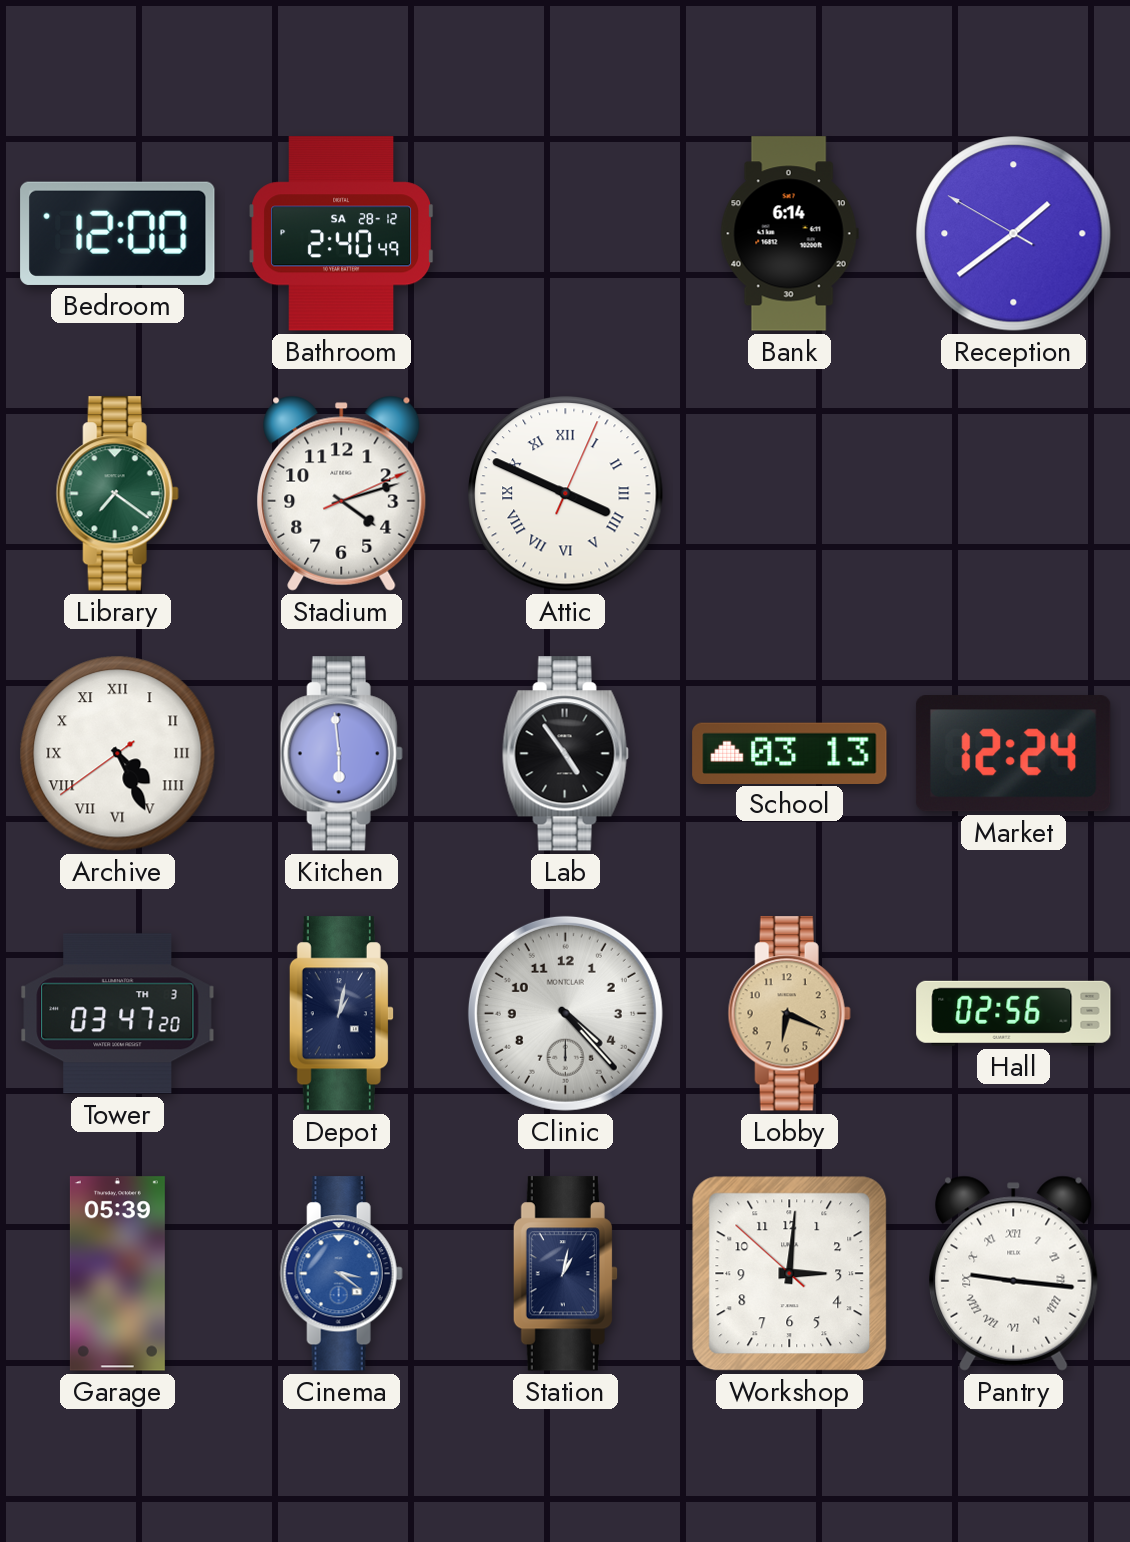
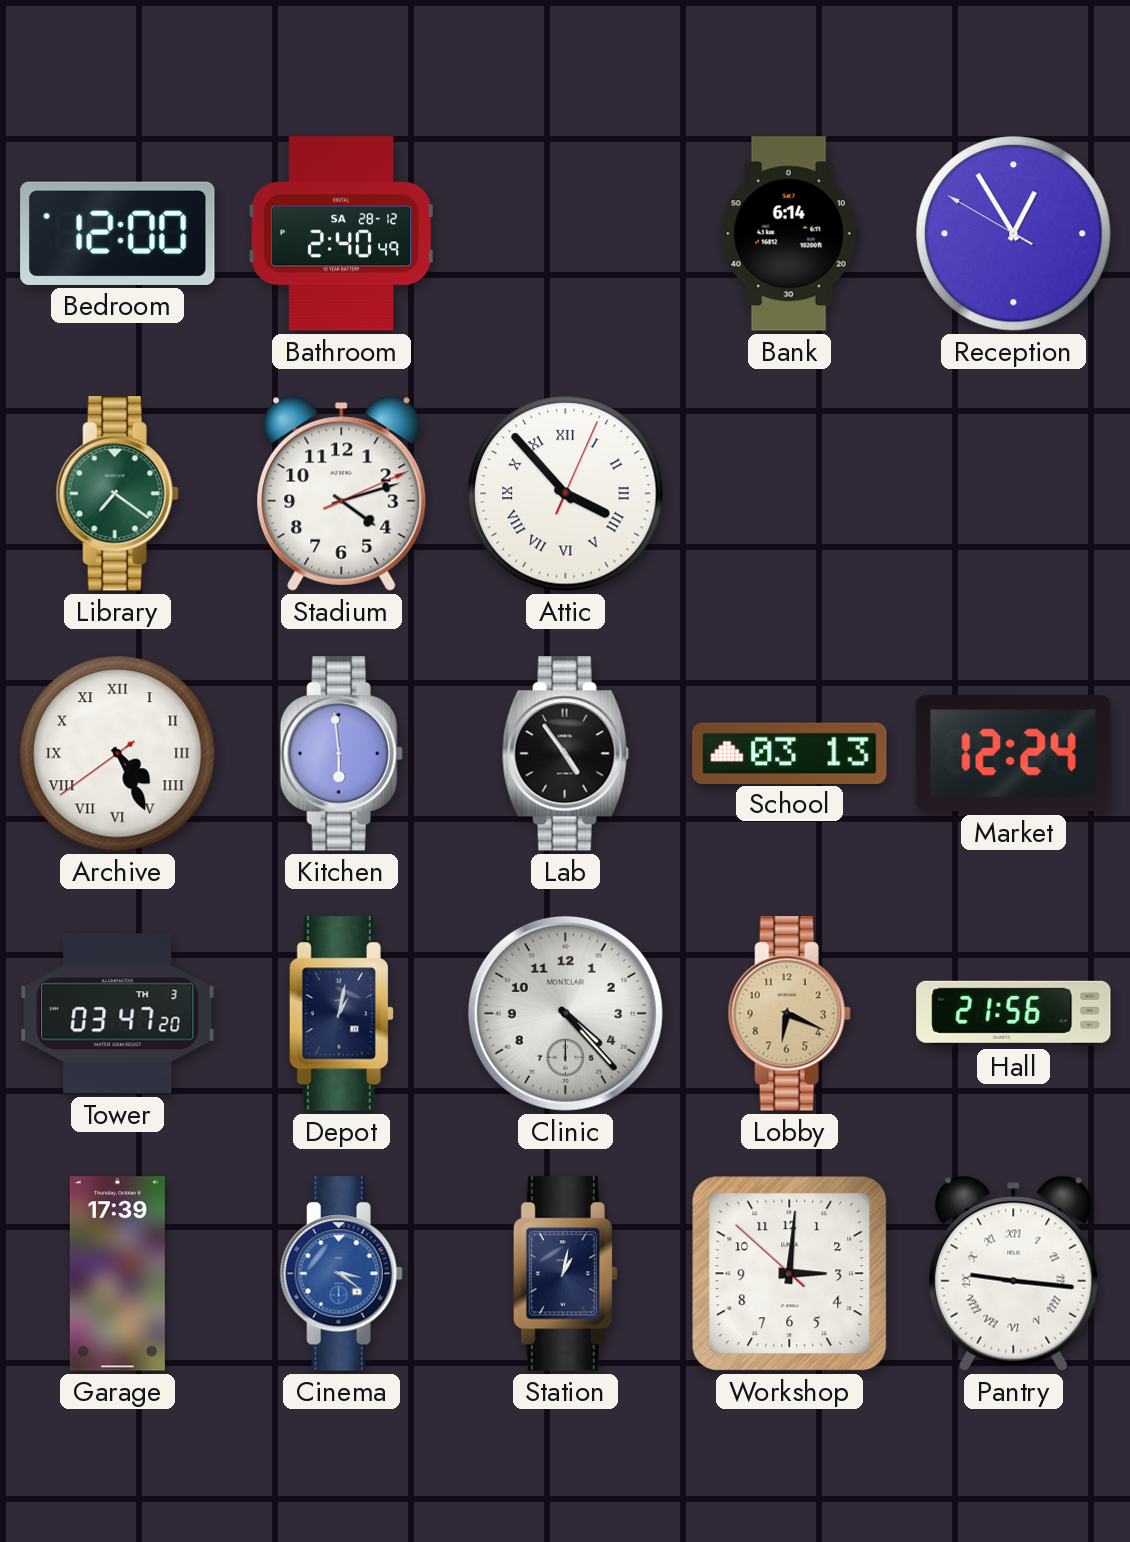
Reception: 1:38 -> 12:54
Attic: 3:49 -> 3:53
Hall: 02:56 -> 21:56
Garage: 05:39 -> 17:39
